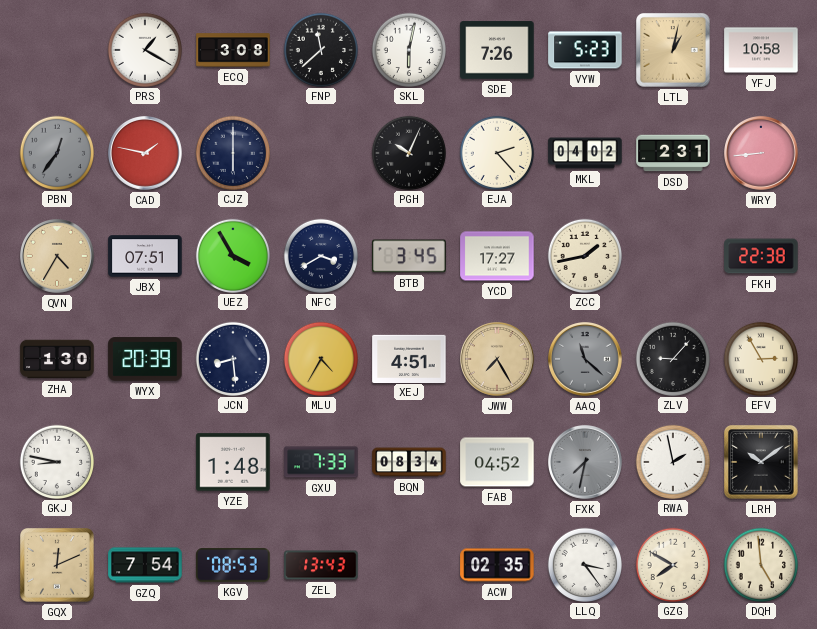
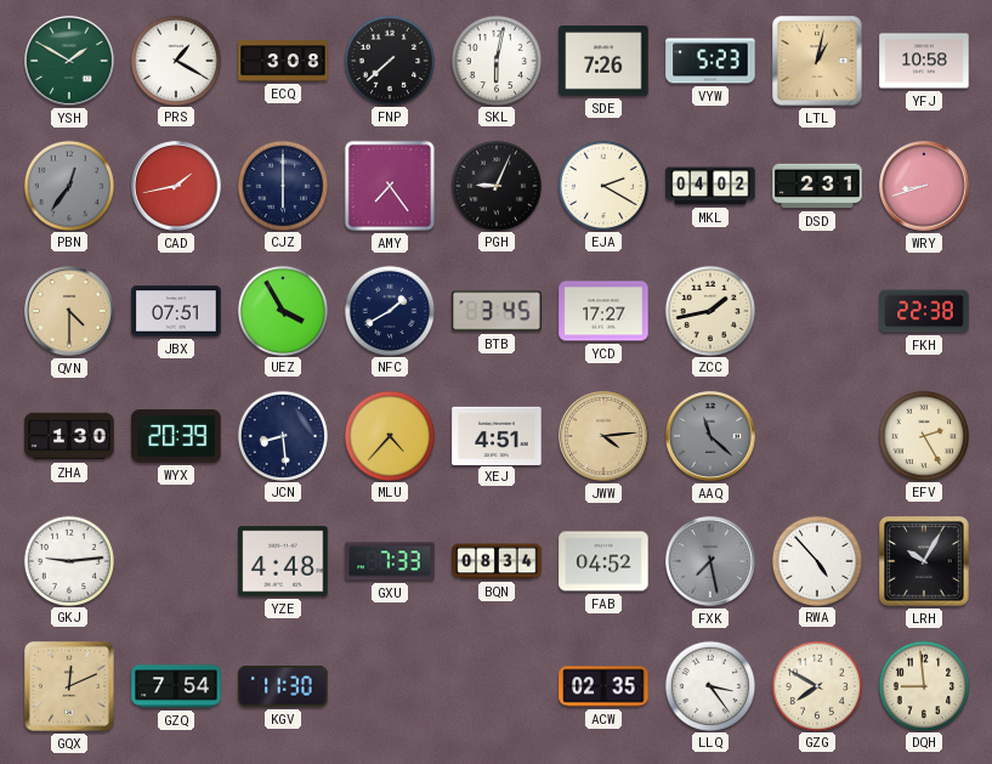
YSH: none -> 1:50
FNP: 11:38 -> 7:38
CAD: 1:47 -> 1:43
AMY: none -> 7:24
PGH: 10:04 -> 9:04
EJA: 2:23 -> 2:20
WRY: 8:44 -> 8:42
QVN: 4:35 -> 4:30
NFC: 3:40 -> 1:40
MLU: 4:35 -> 4:37
JWW: 7:25 -> 4:14
ZLV: 9:07 -> none
EFV: 2:55 -> 2:25
GKJ: 8:47 -> 9:14
YZE: 1:48 -> 4:48
FXK: 7:32 -> 7:28
RWA: 1:58 -> 4:53
LRH: 10:09 -> 10:05
KGV: 08:53 -> 11:30
ZEL: 13:43 -> none
DQH: 4:59 -> 8:59
